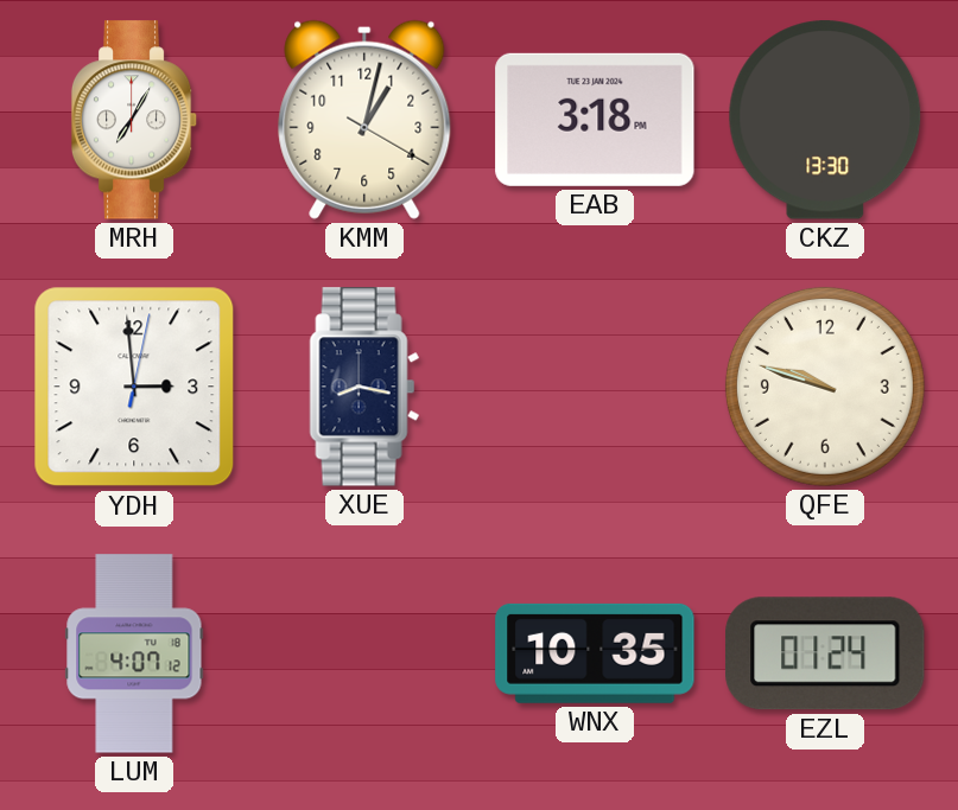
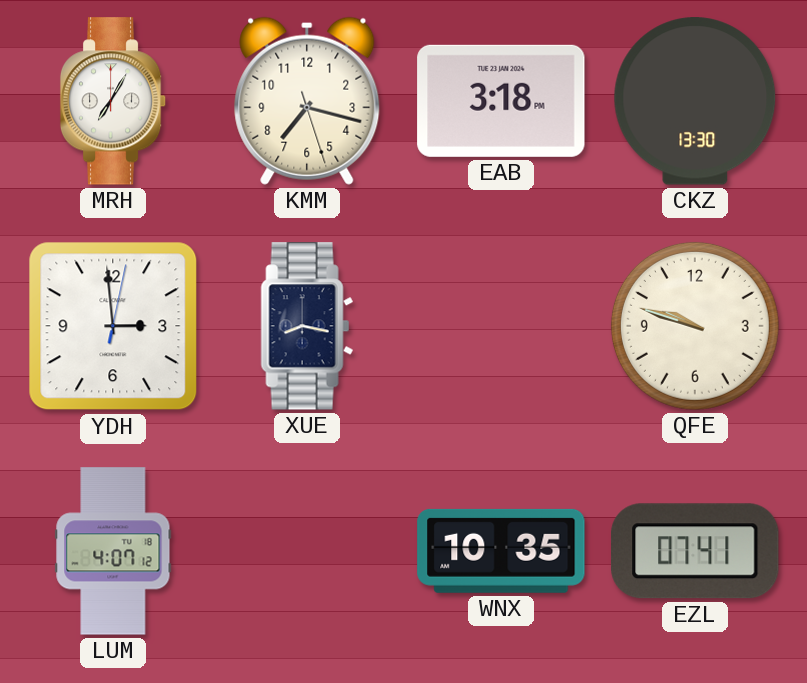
KMM: 1:02 -> 7:17
EZL: 01:24 -> 07:41
